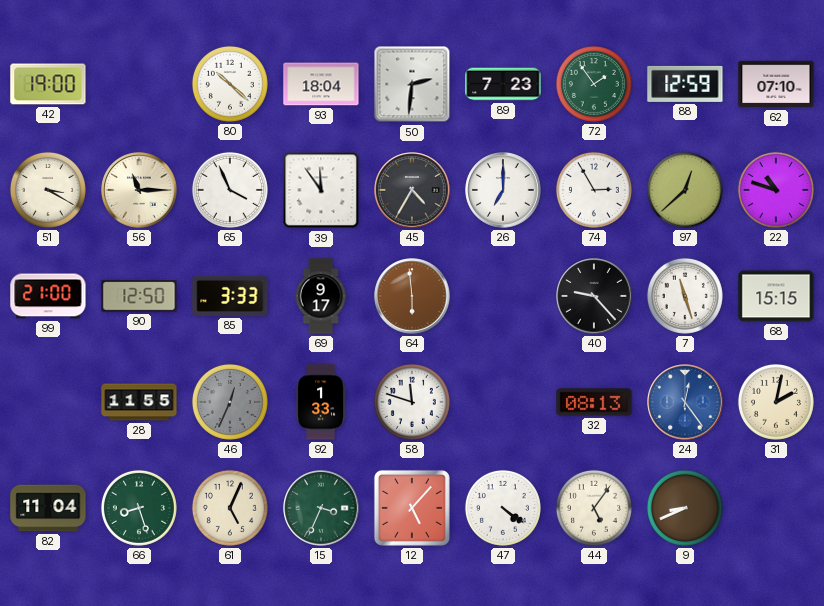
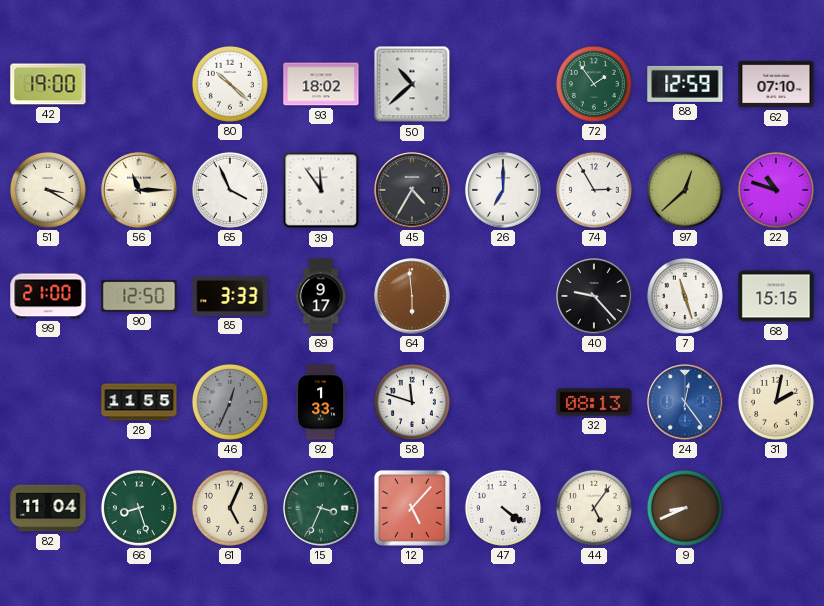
93: 18:04 -> 18:02
50: 2:31 -> 10:38
89: 7:23 -> none
